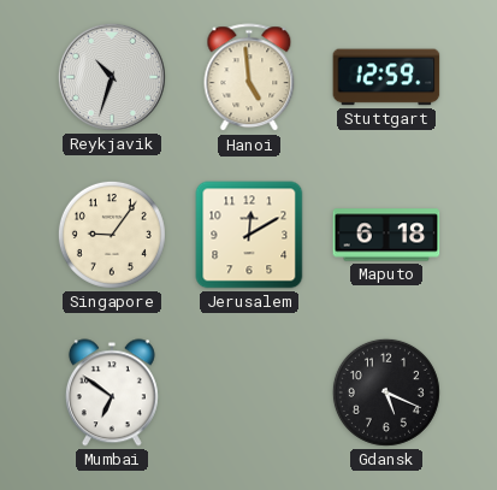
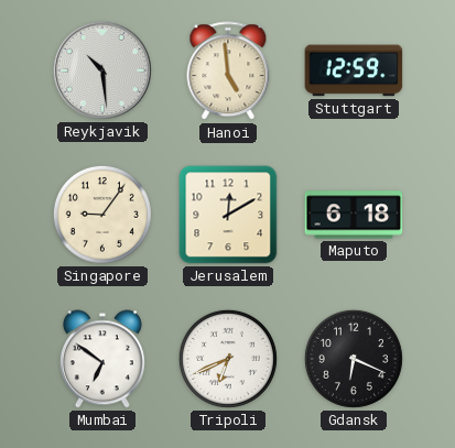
Reykjavik: 10:33 -> 10:29
Tripoli: none -> 6:41
Gdansk: 5:19 -> 6:19
